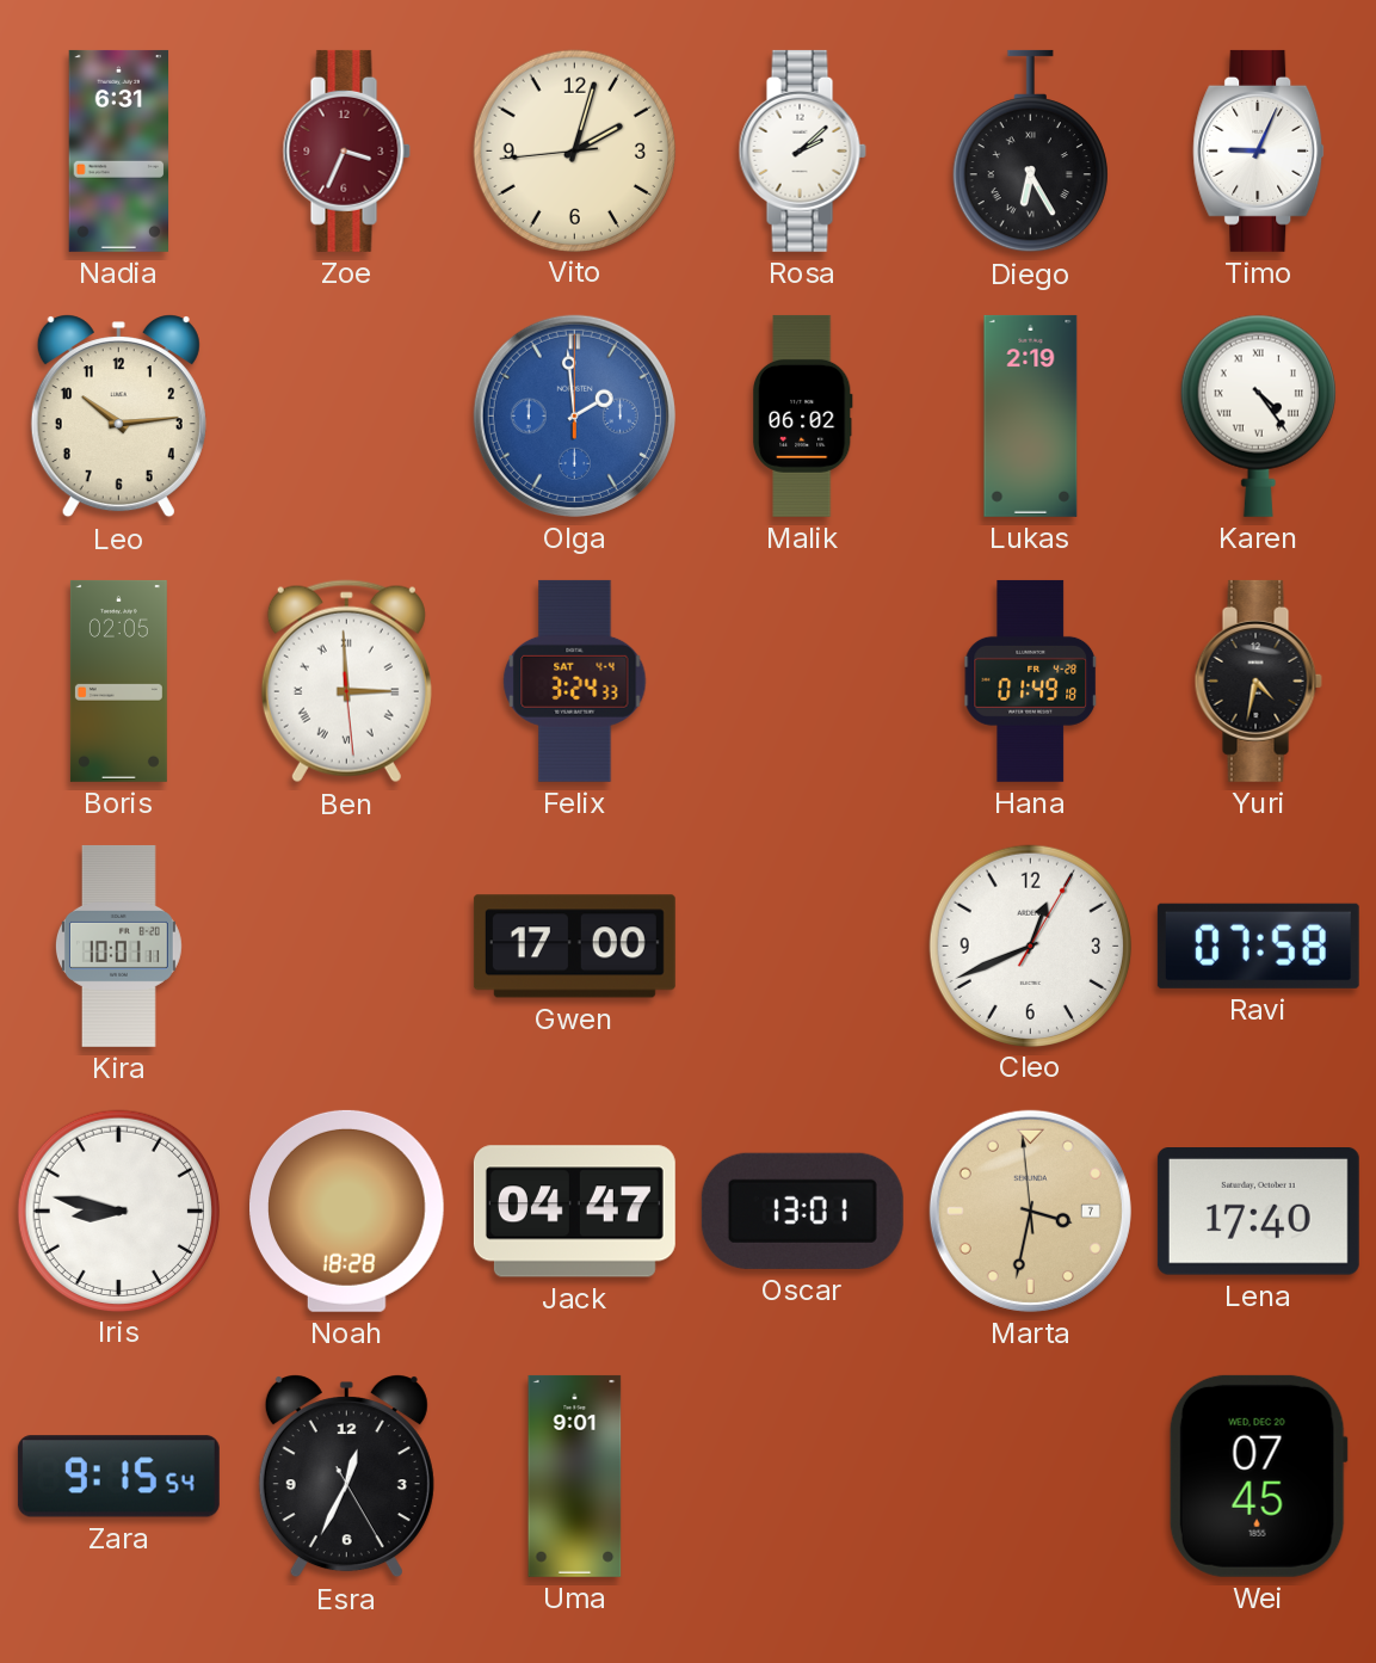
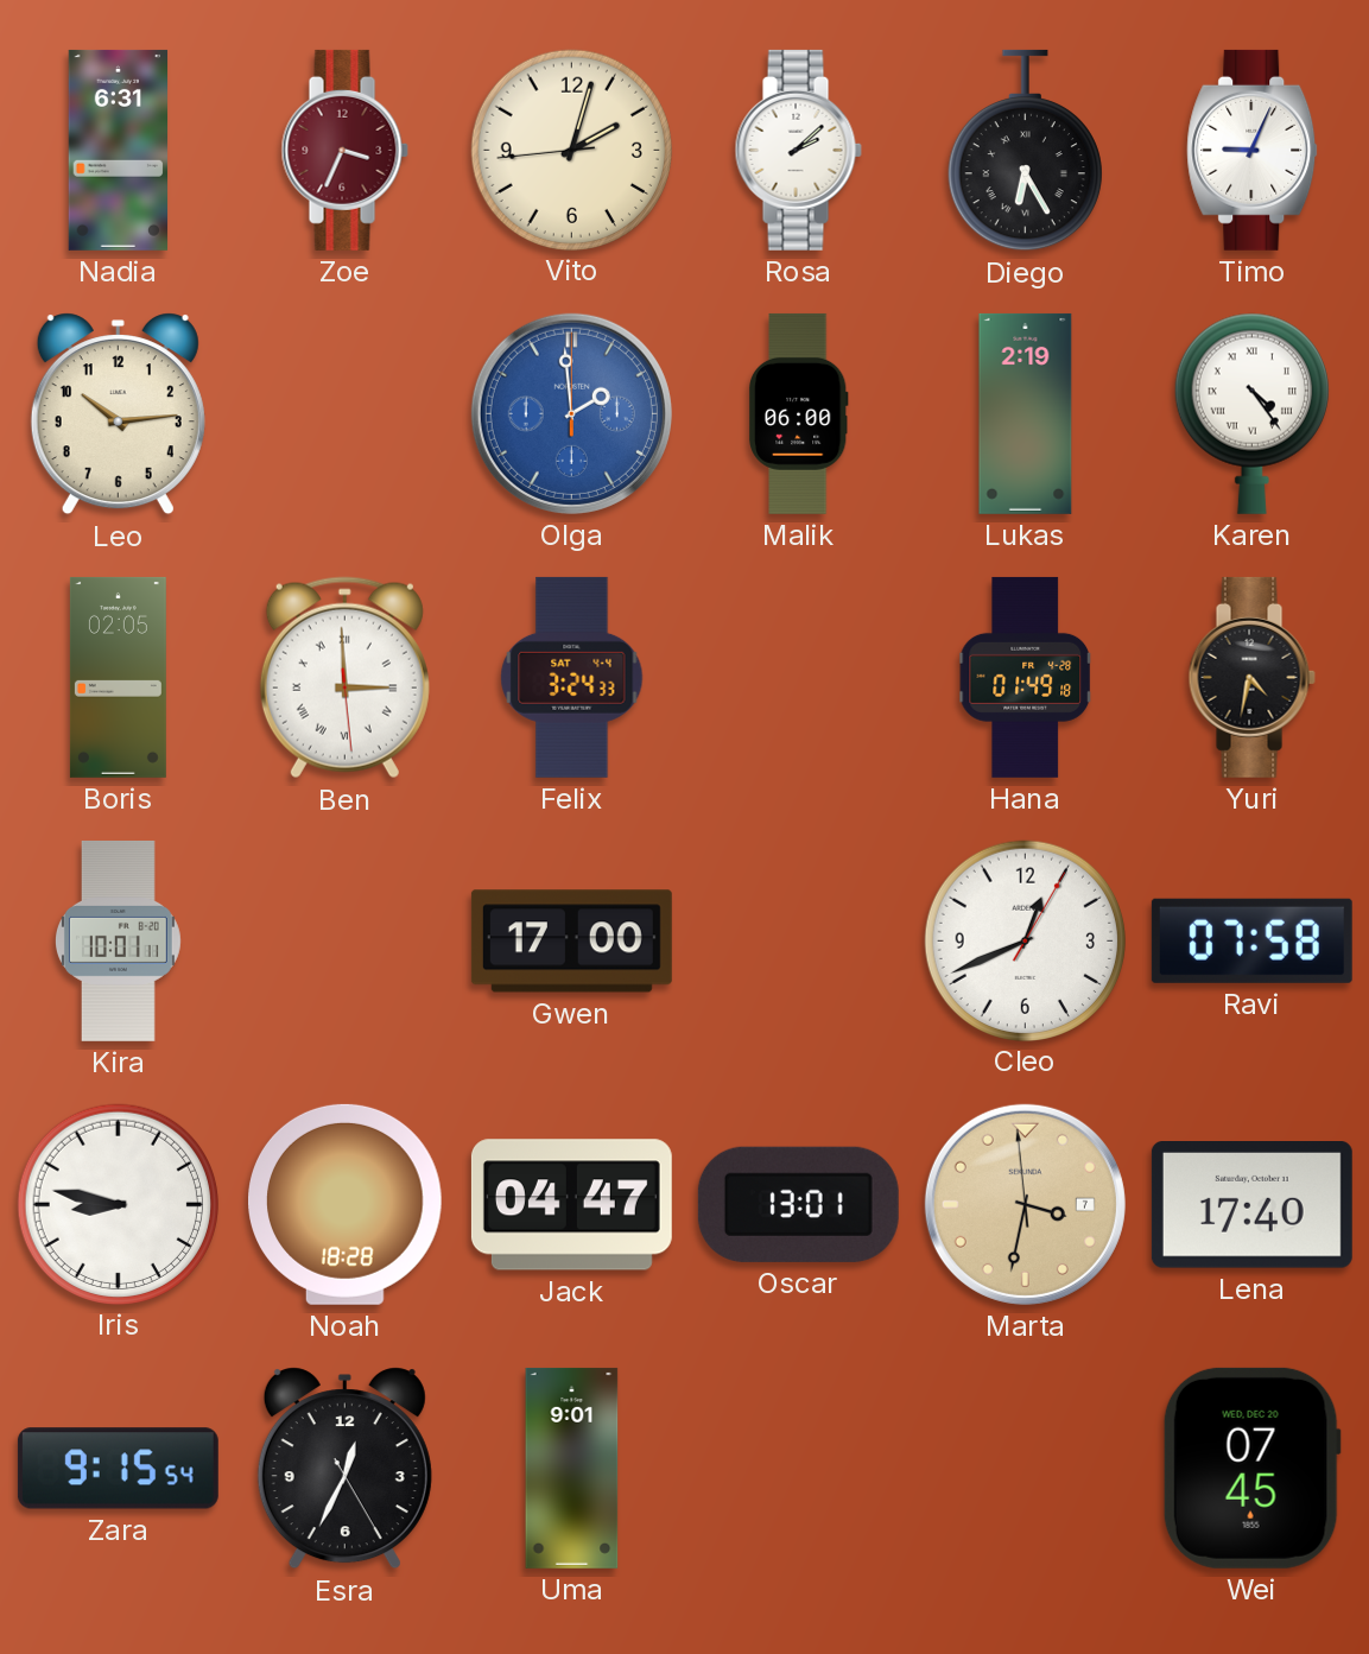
Malik: 06:02 -> 06:00
